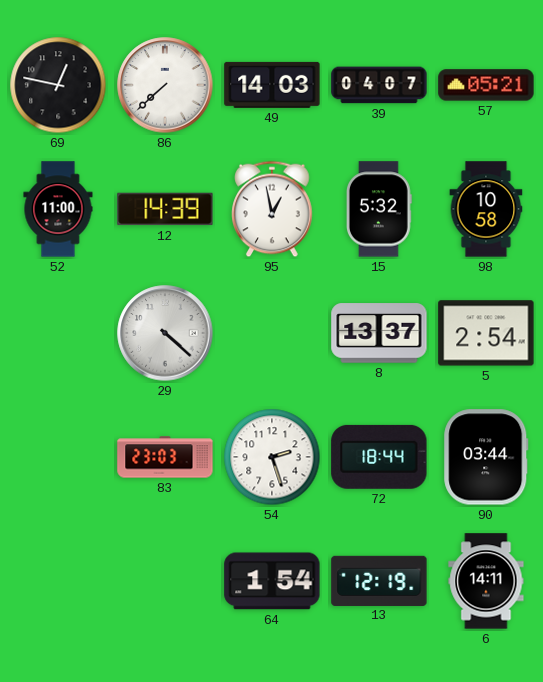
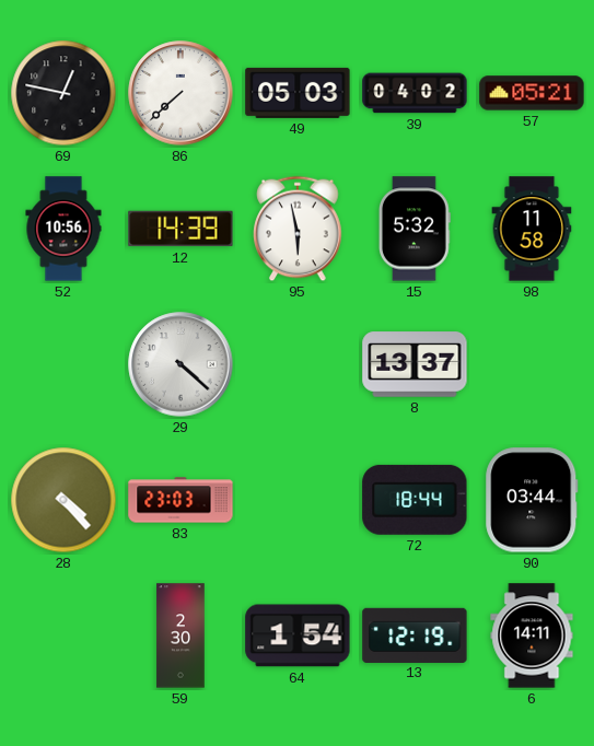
49: 14:03 -> 05:03
39: 04:07 -> 04:02
52: 11:00 -> 10:56
95: 12:58 -> 5:58
98: 10:58 -> 11:58
5: 2:54 -> none
28: none -> 4:23
54: 2:27 -> none
59: none -> 2:30
